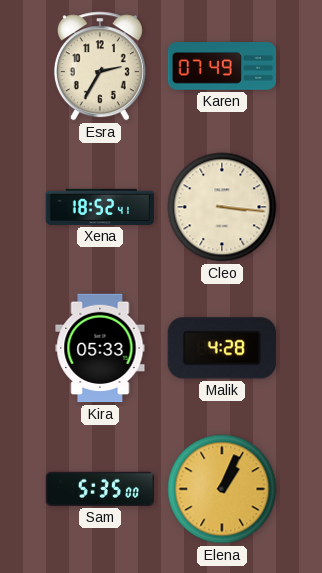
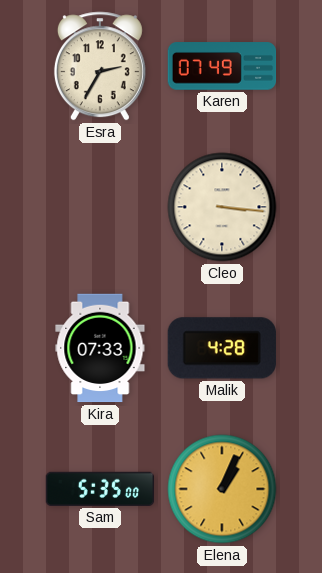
Xena: 18:52 -> none
Kira: 05:33 -> 07:33
